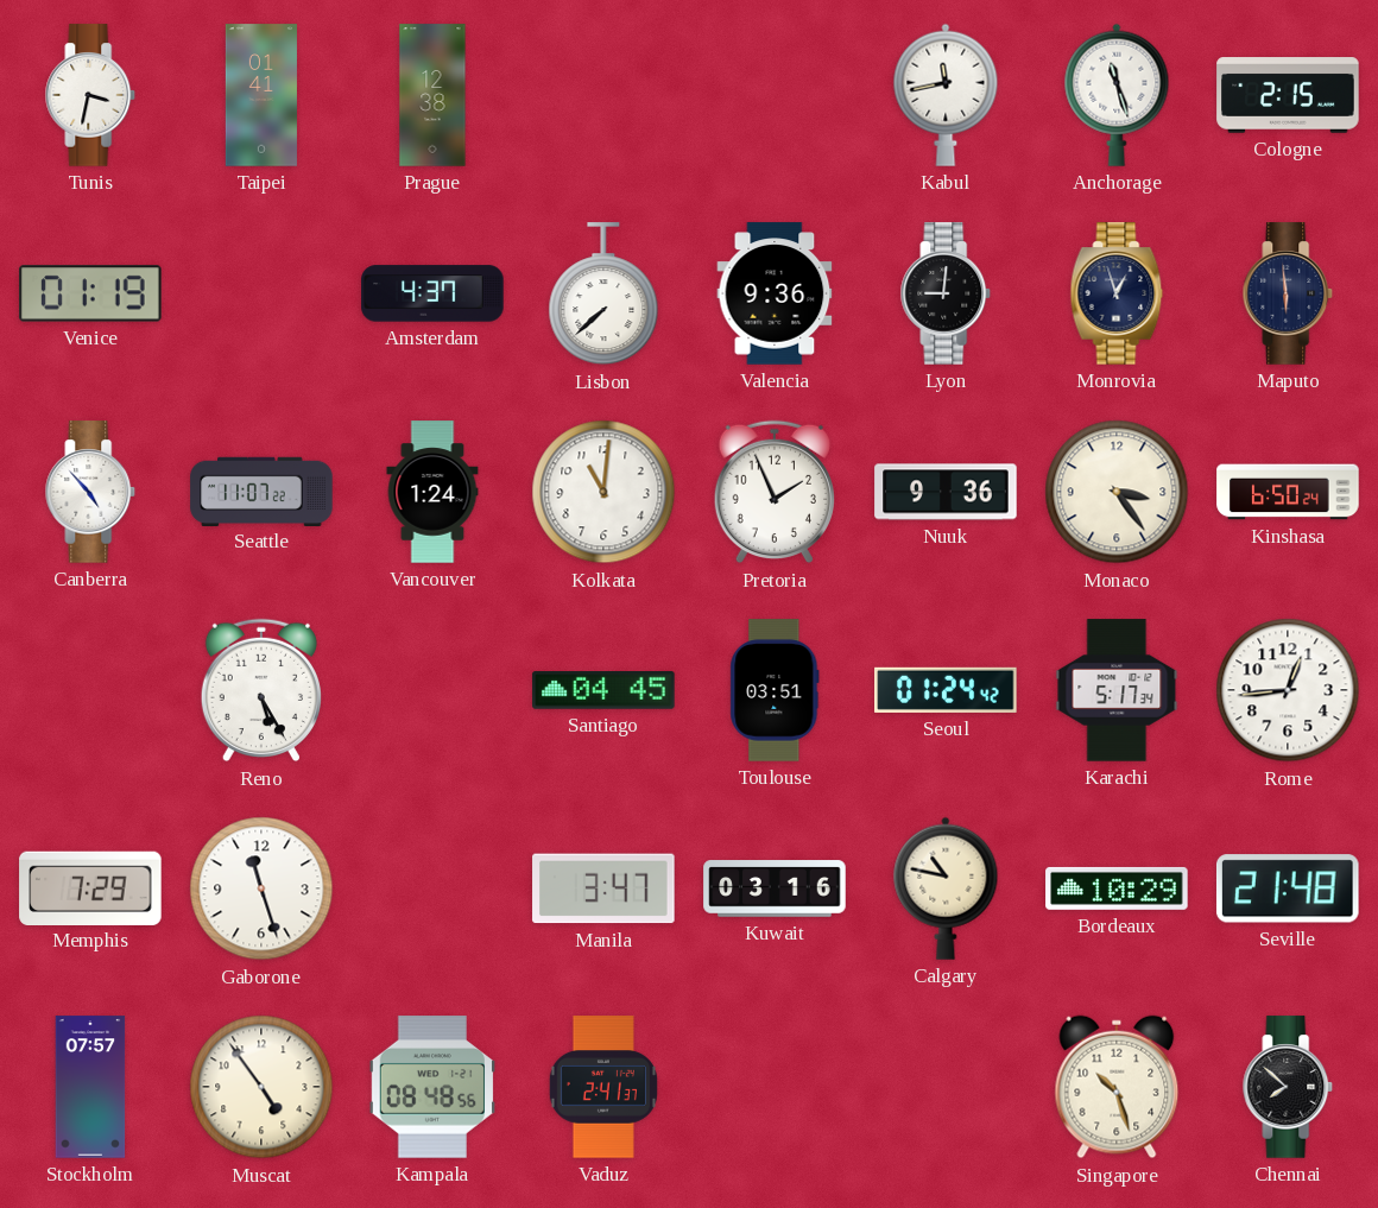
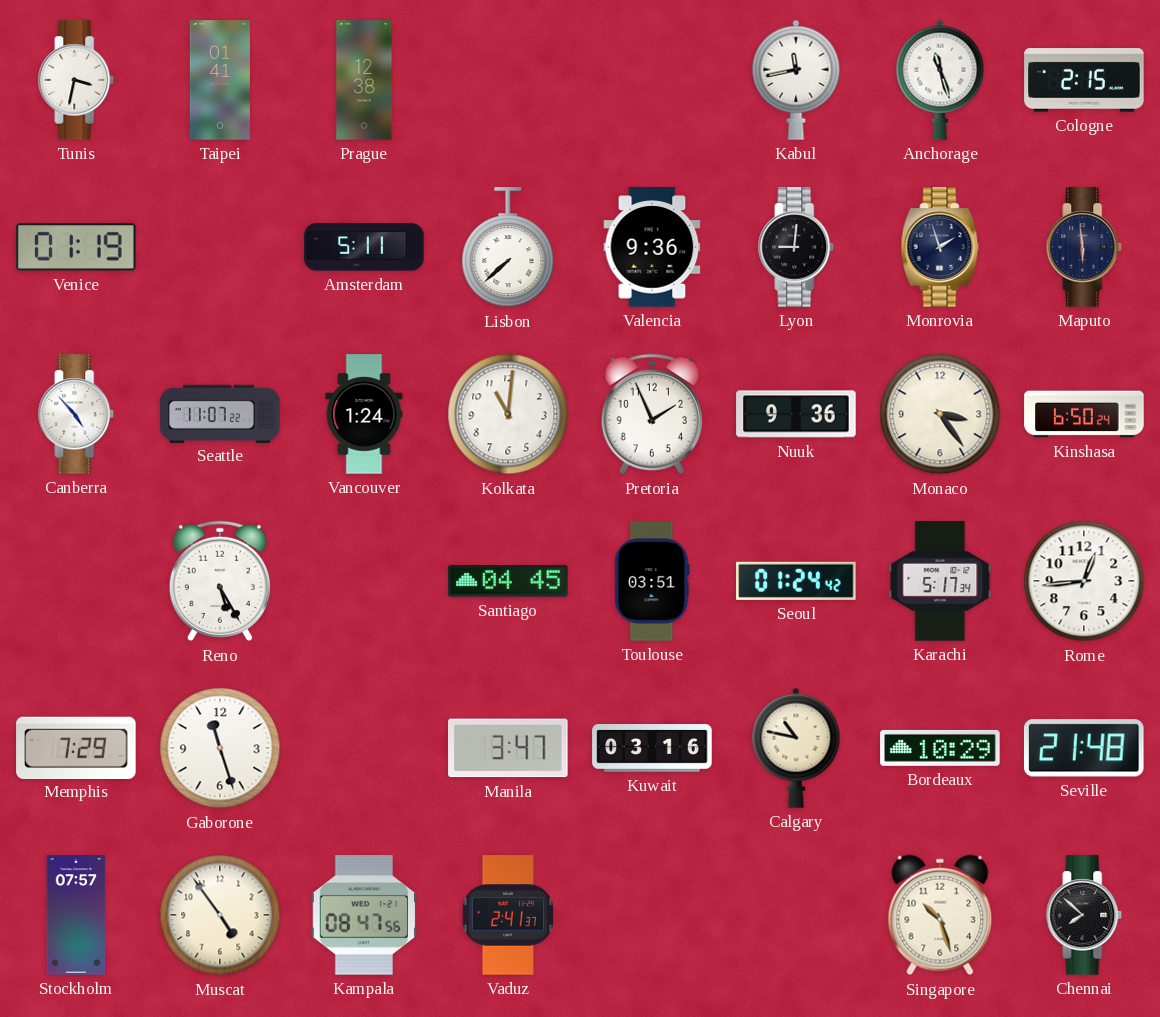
Amsterdam: 4:37 -> 5:11
Monrovia: 12:57 -> 1:57
Kampala: 08:48 -> 08:47
